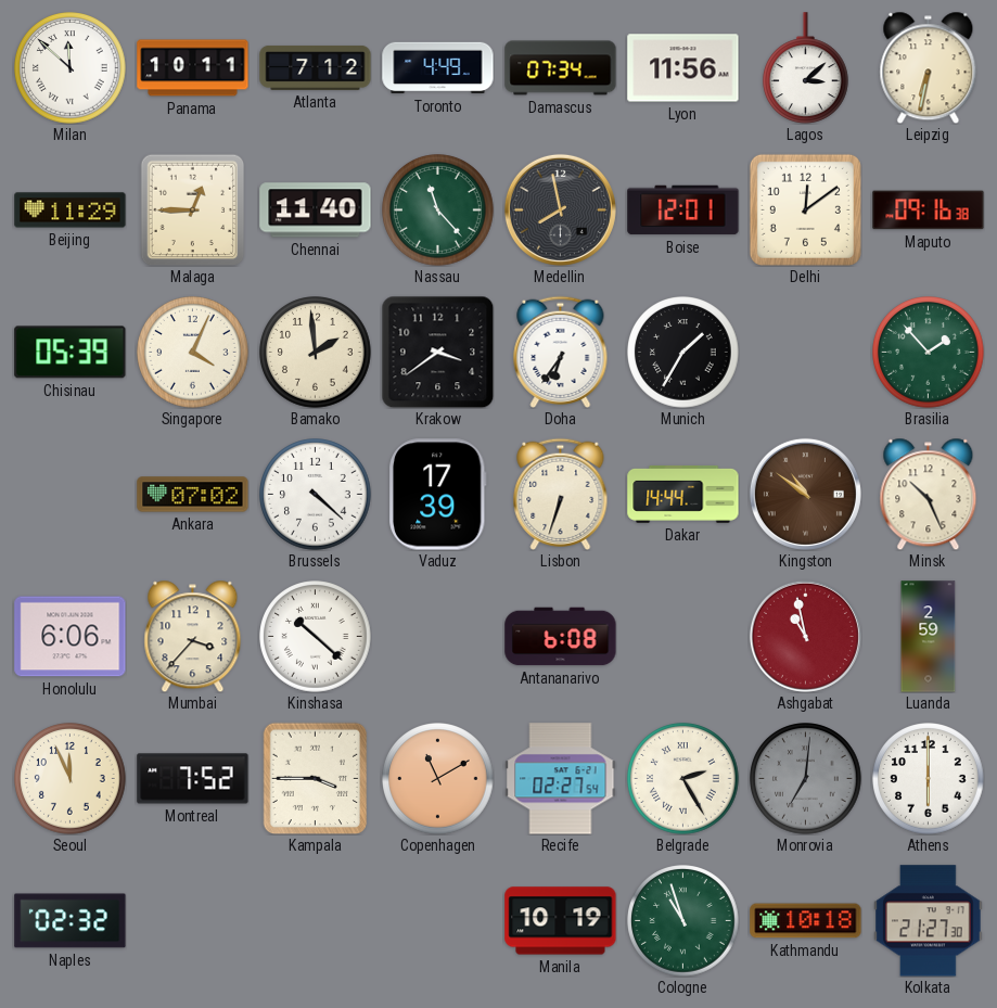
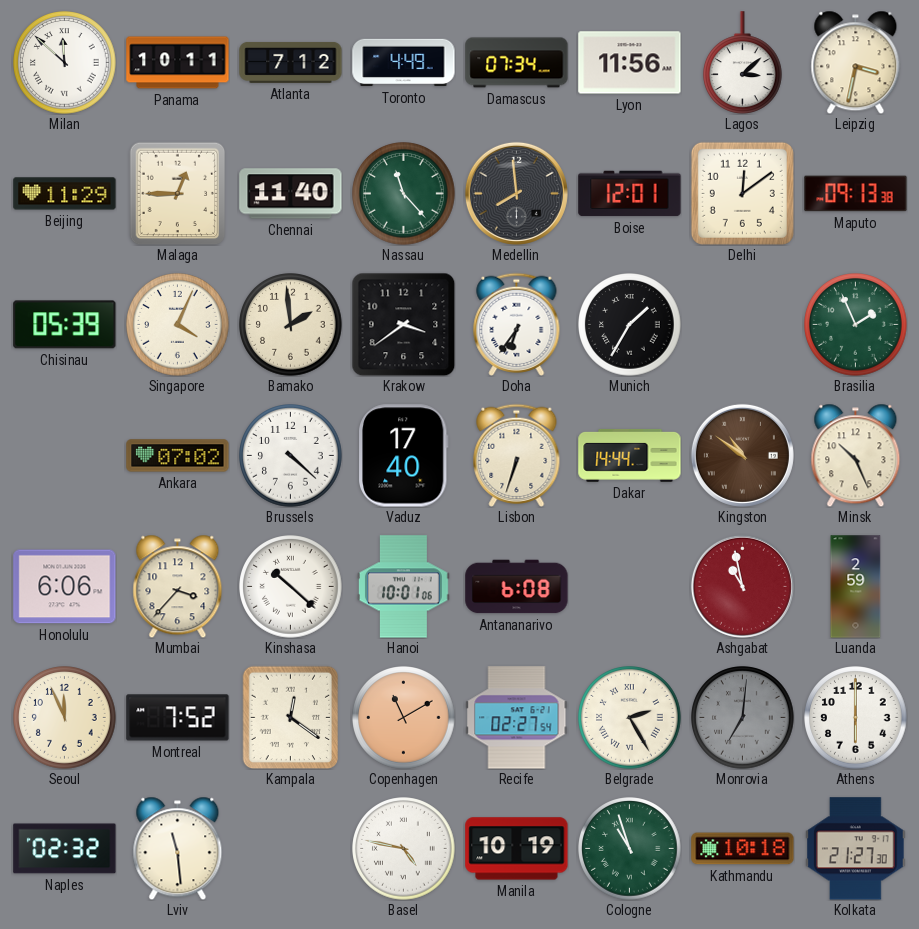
Leipzig: 6:32 -> 3:32
Medellin: 7:58 -> 7:59
Maputo: 09:16 -> 09:13
Brasilia: 1:53 -> 1:56
Vaduz: 17:39 -> 17:40
Hanoi: none -> 10:01
Kampala: 3:45 -> 12:21
Lviv: none -> 11:29
Basel: none -> 4:47
